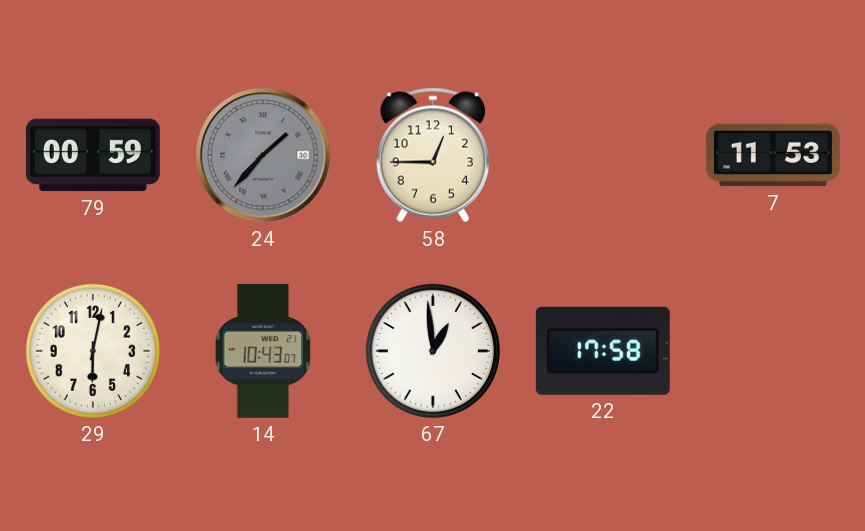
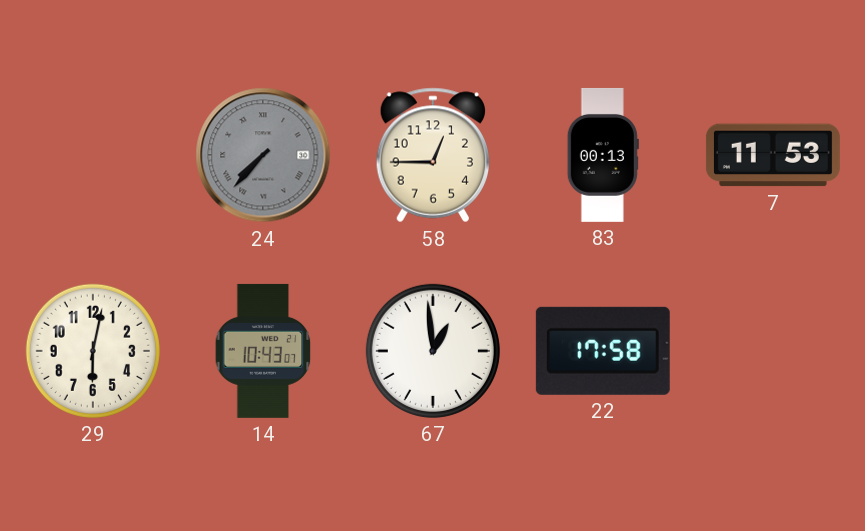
79: 00:59 -> none
24: 1:37 -> 7:37
83: none -> 00:13
